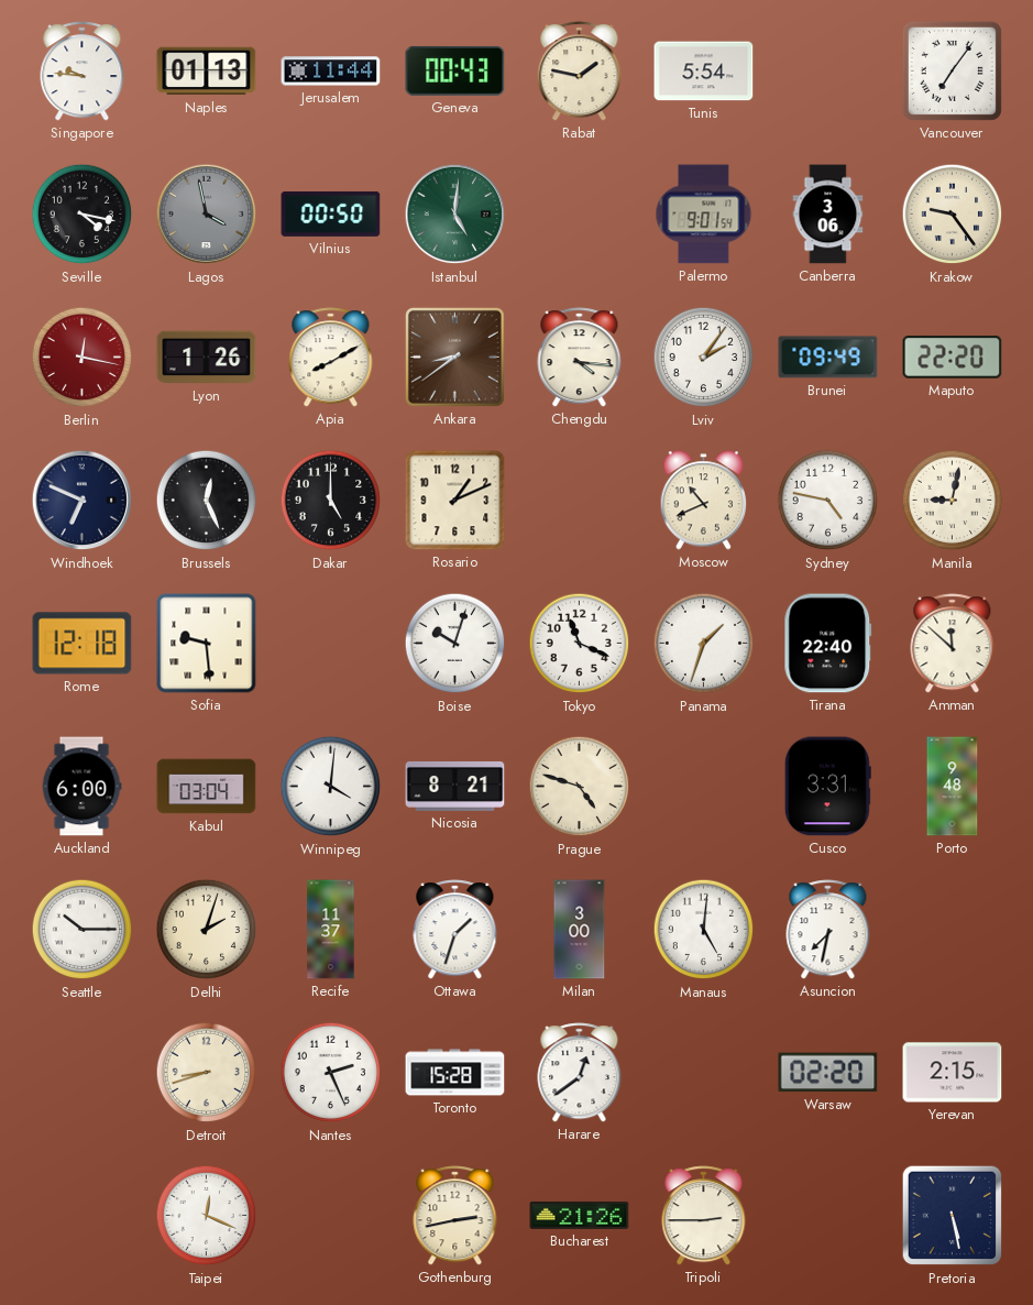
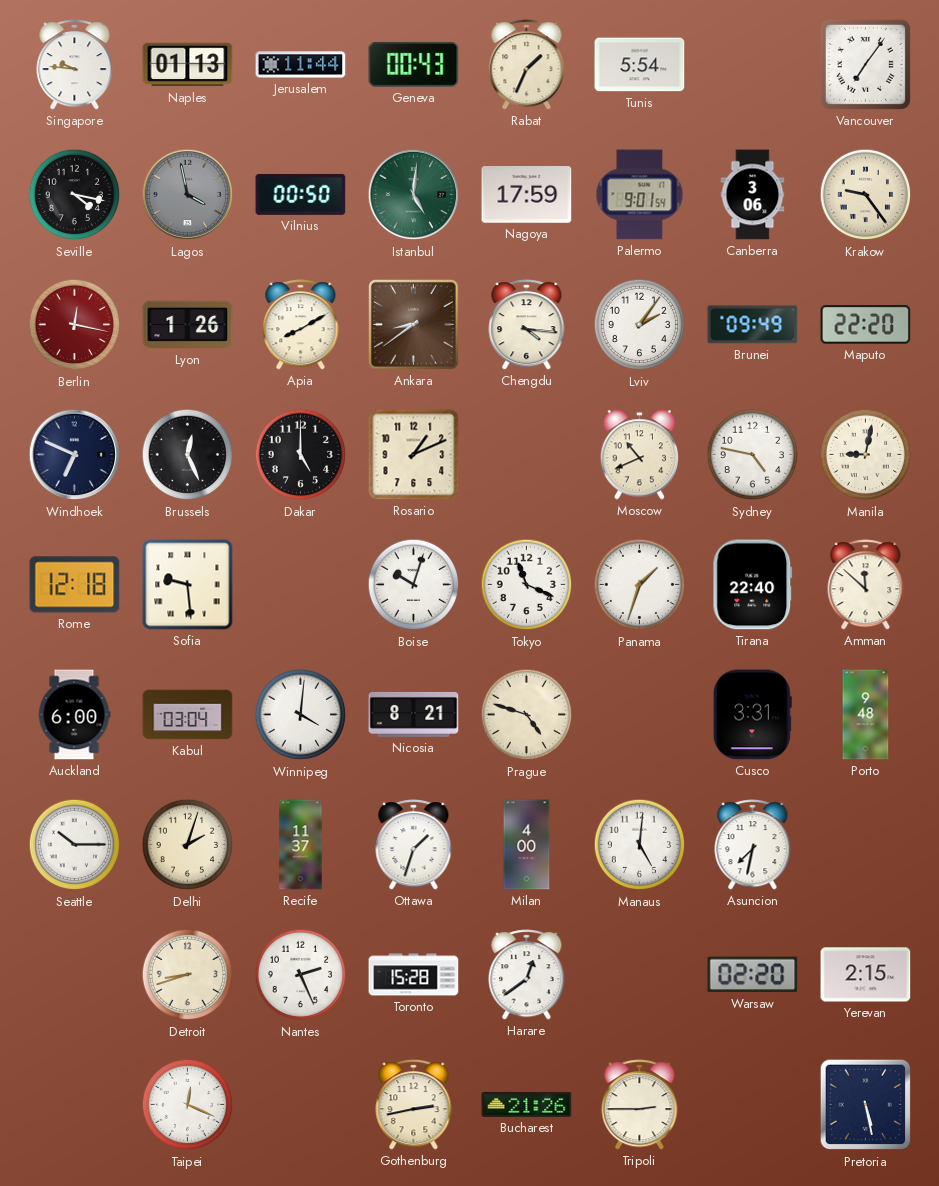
Rabat: 1:47 -> 1:34
Nagoya: none -> 17:59
Milan: 3:00 -> 4:00
